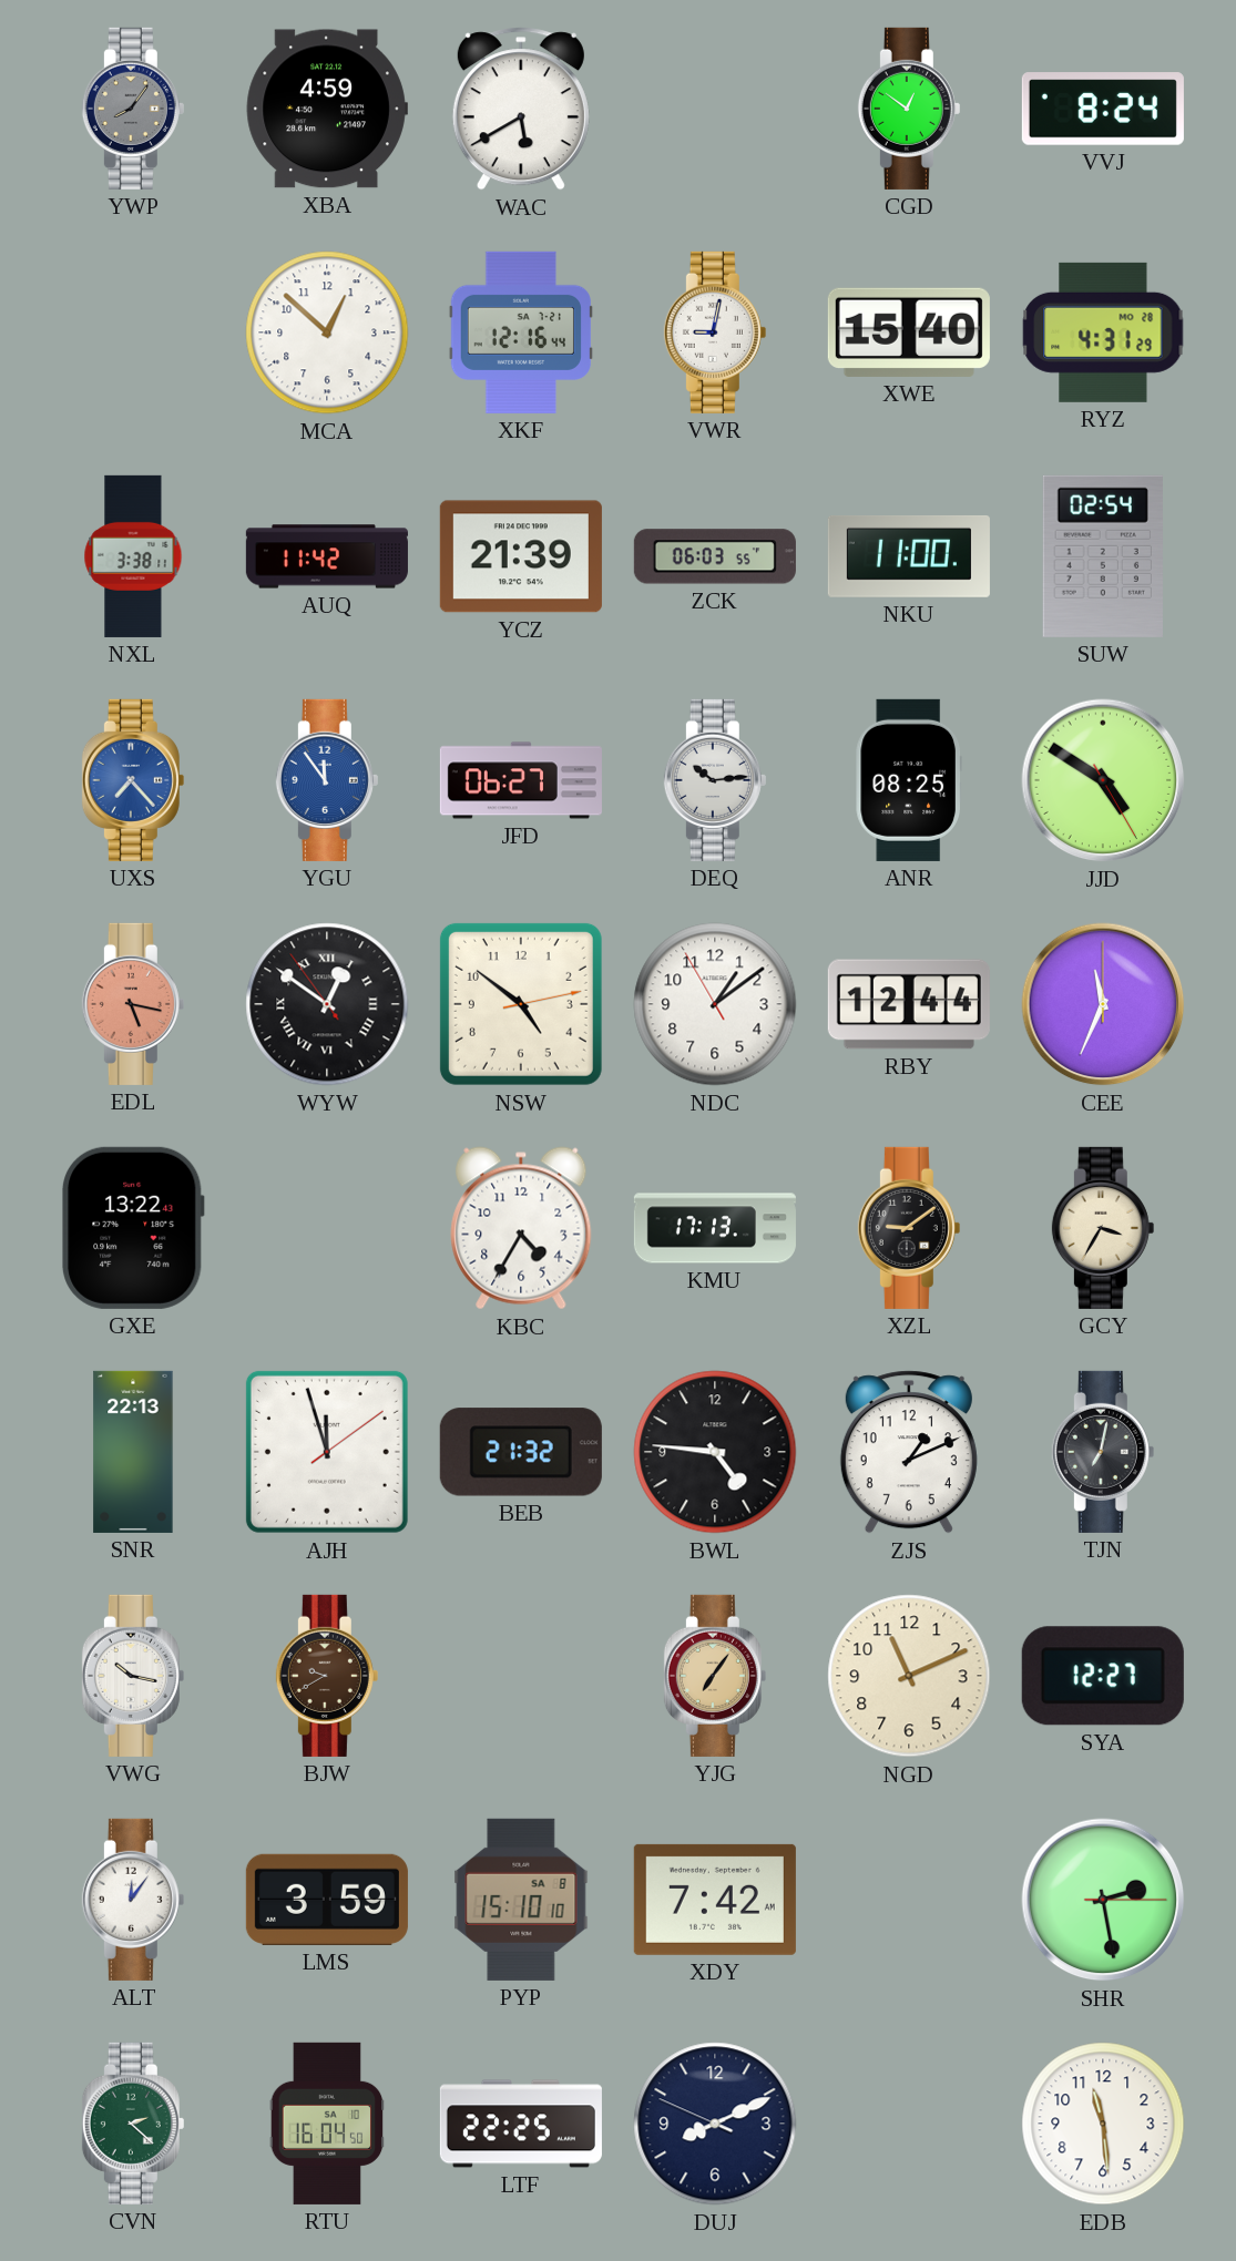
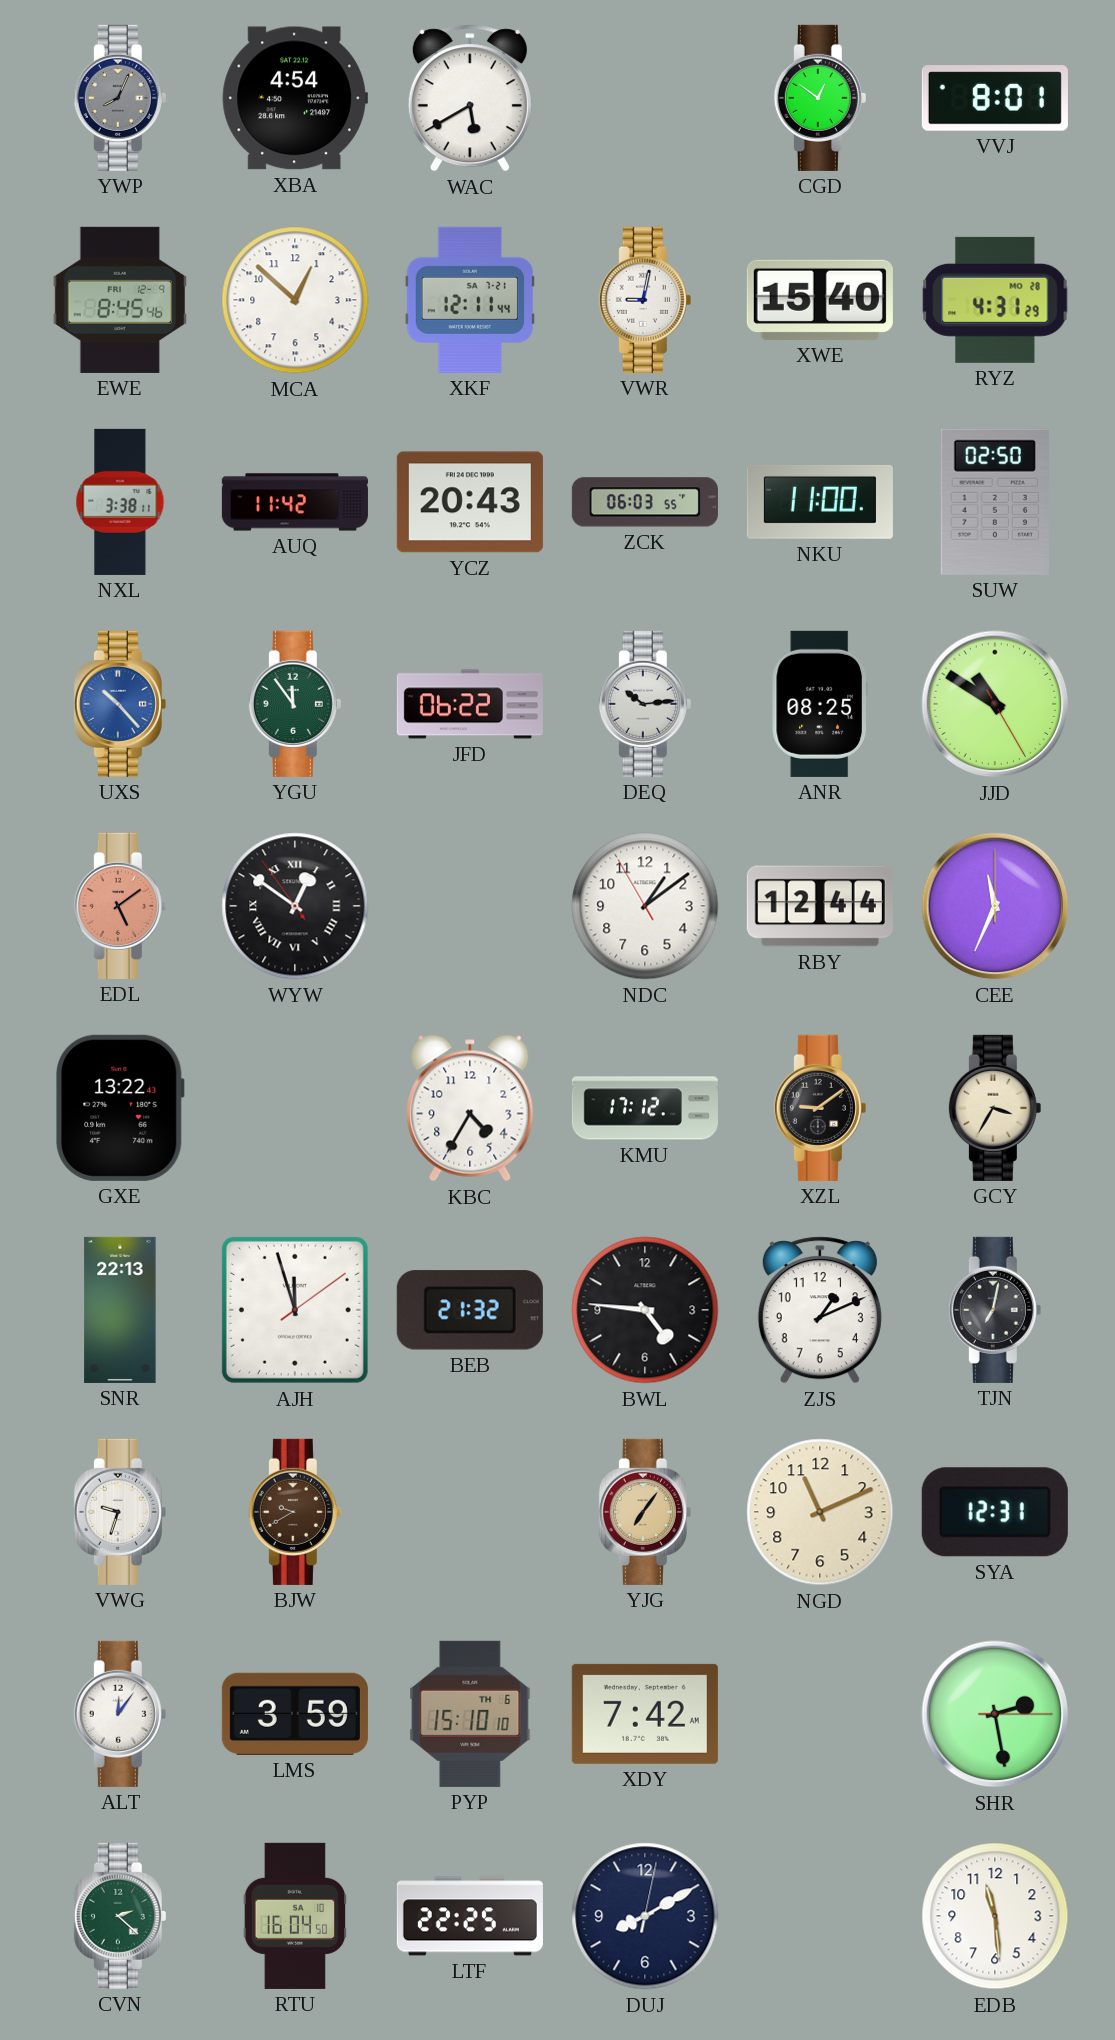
YWP: 8:06 -> 8:04
XBA: 4:59 -> 4:54
VVJ: 8:24 -> 8:01
EWE: none -> 8:45
XKF: 12:16 -> 12:11
YCZ: 21:39 -> 20:43
SUW: 02:54 -> 02:50
UXS: 7:23 -> 10:23
YGU dial: blue -> green
JFD: 06:27 -> 06:22
JJD: 4:50 -> 10:50
EDL: 5:17 -> 5:09
NSW: 4:51 -> none
KMU: 17:13 -> 17:12
VWG: 10:17 -> 9:33
SYA: 12:27 -> 12:31
PYP date: SA 8 -> TH 6
DUJ: 8:10:49 -> 8:10:02
